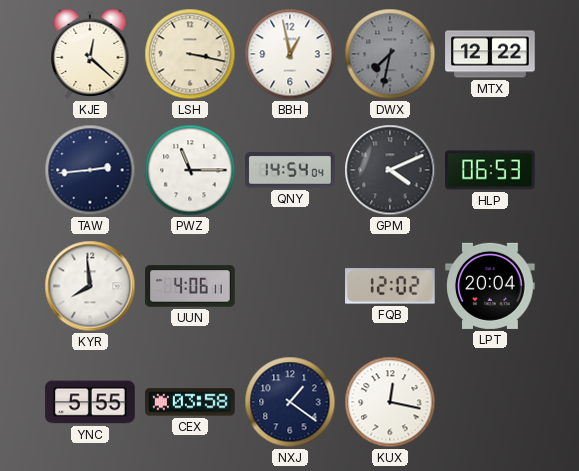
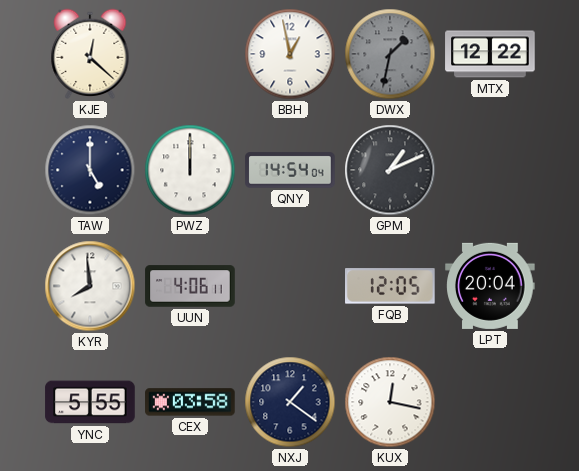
LSH: 3:17 -> none
DWX: 7:32 -> 1:32
TAW: 2:44 -> 5:00
PWZ: 11:15 -> 12:00
GPM: 4:11 -> 1:11
HLP: 06:53 -> none
FQB: 12:02 -> 12:05
